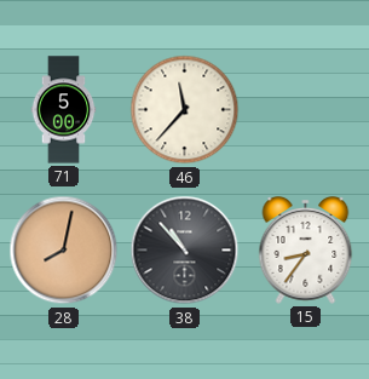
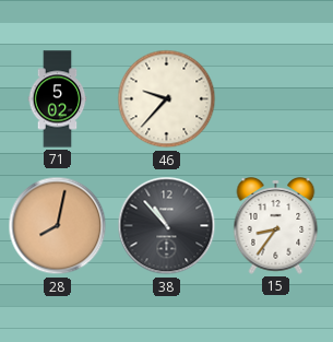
71: 5:00 -> 5:02
46: 11:37 -> 9:37
